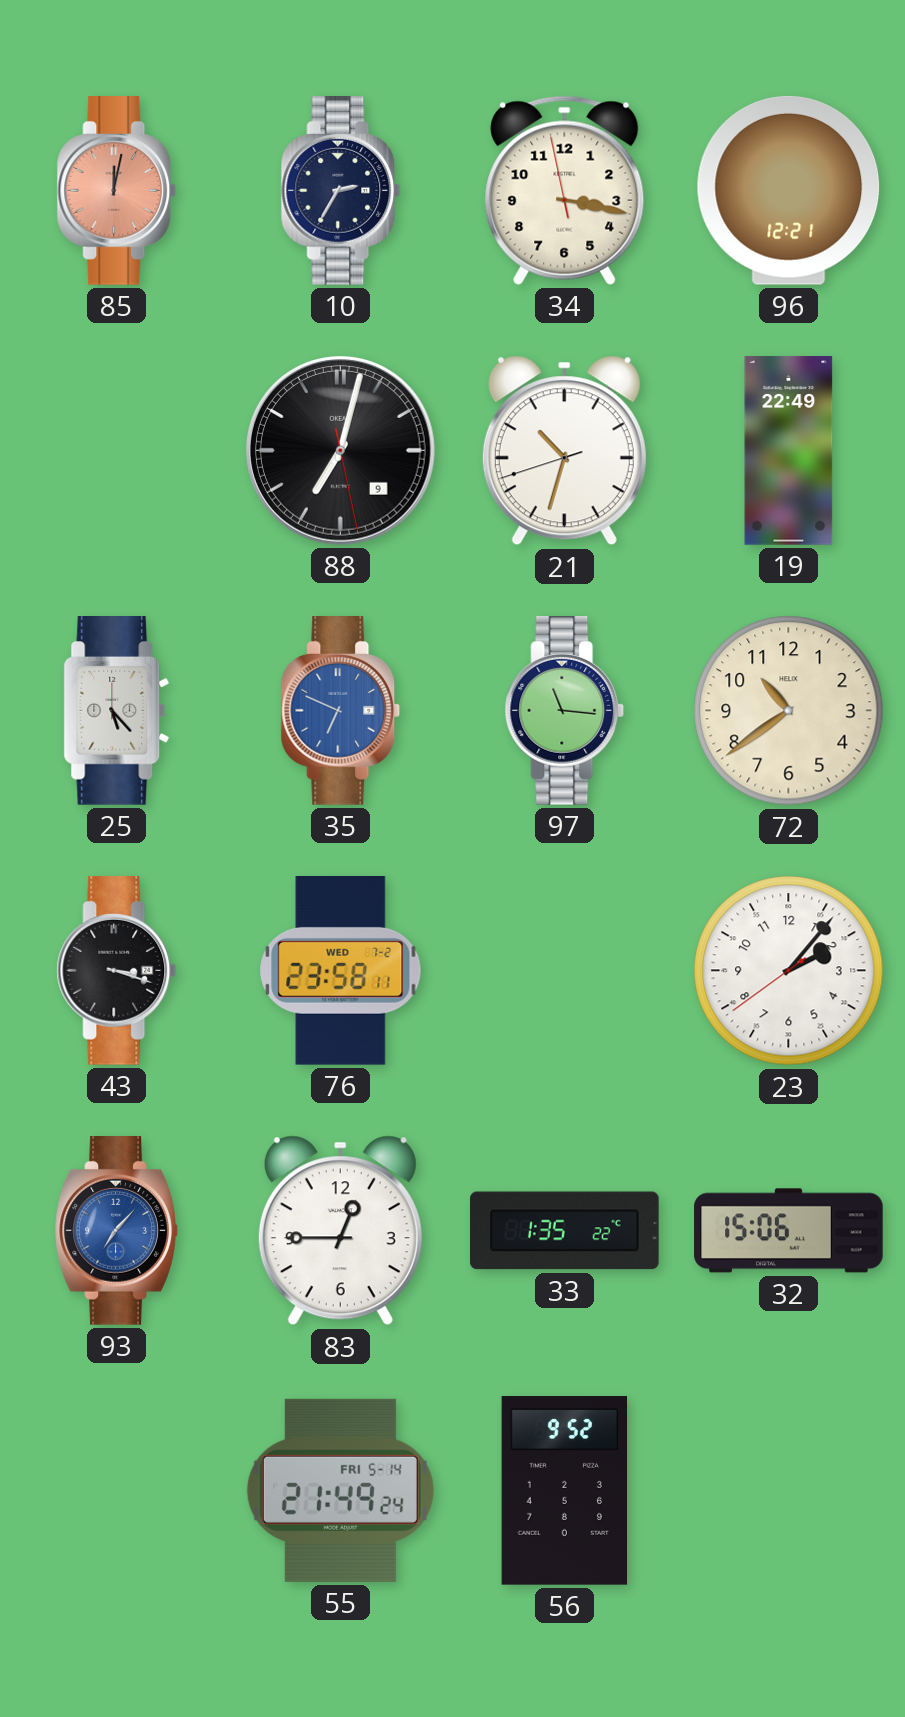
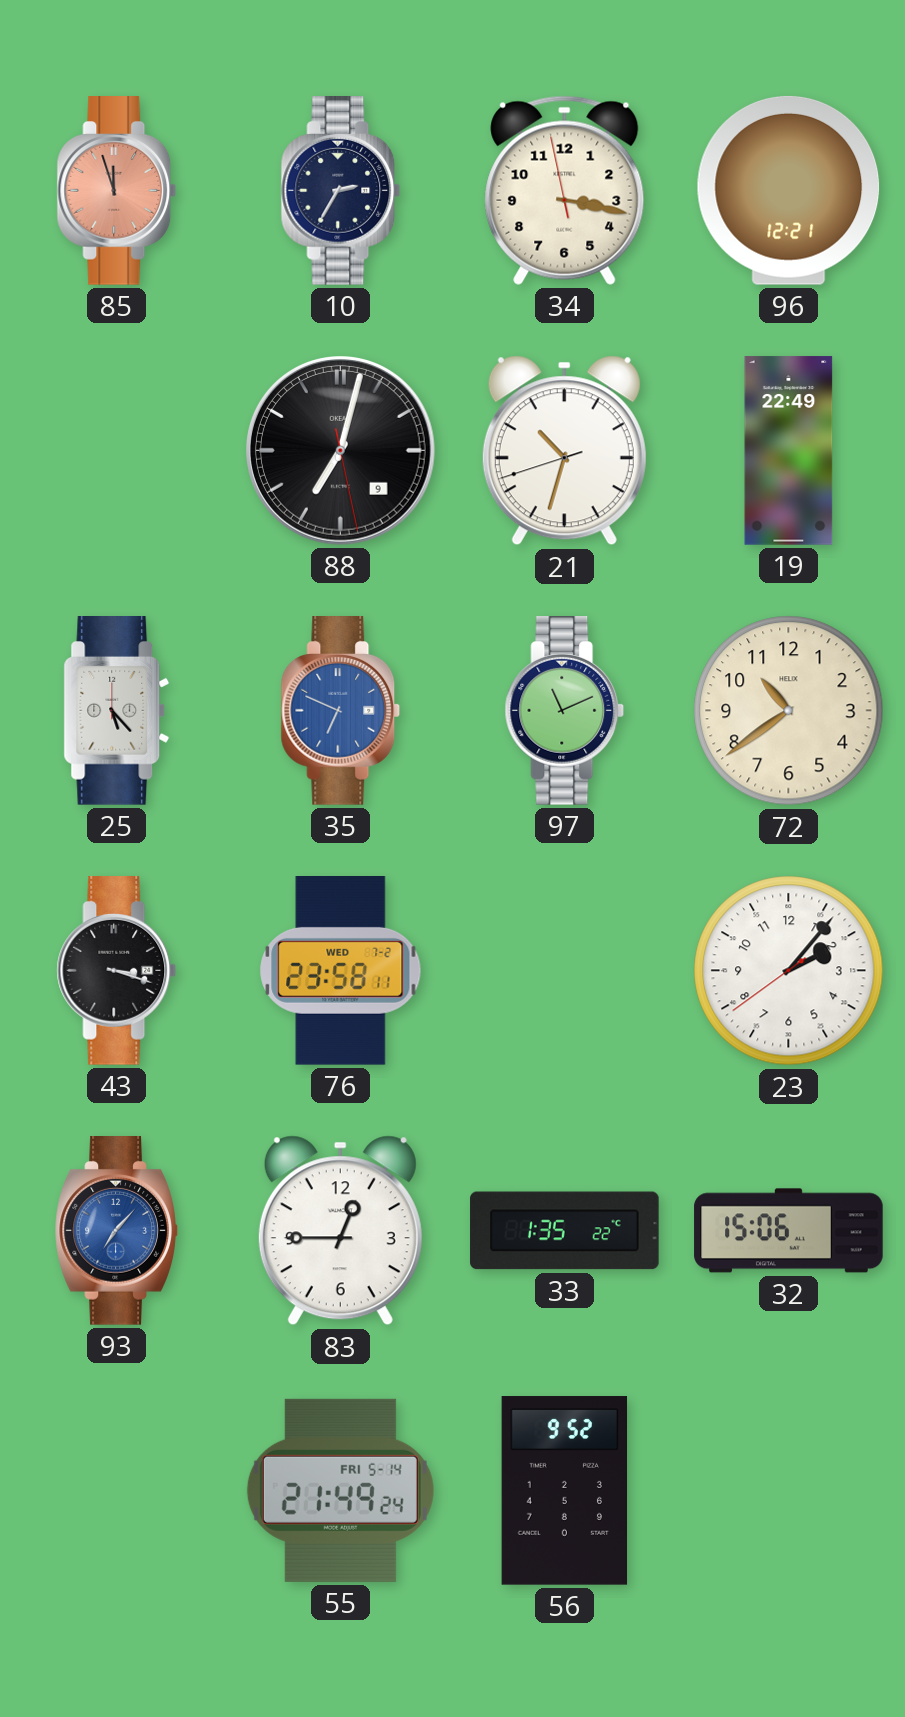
85: 12:02 -> 11:57
97: 11:16 -> 11:11
